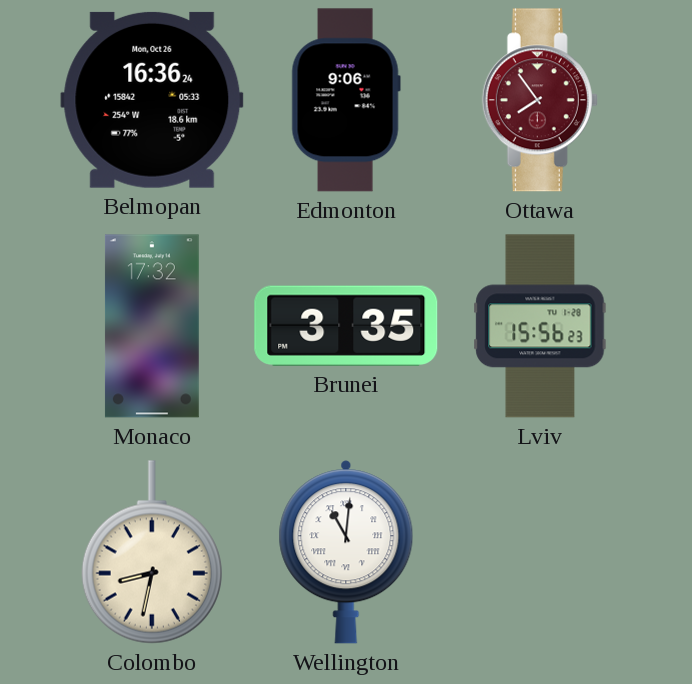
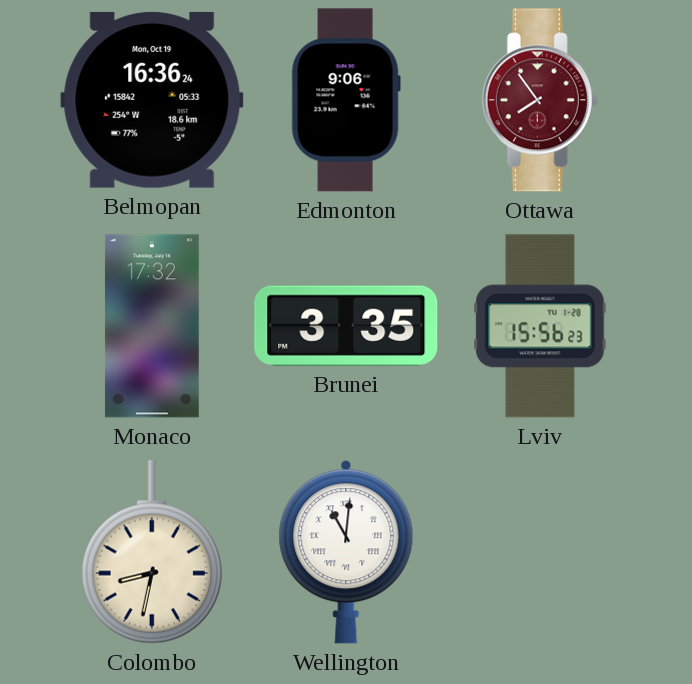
Belmopan date: Mon, Oct 26 -> Mon, Oct 19
